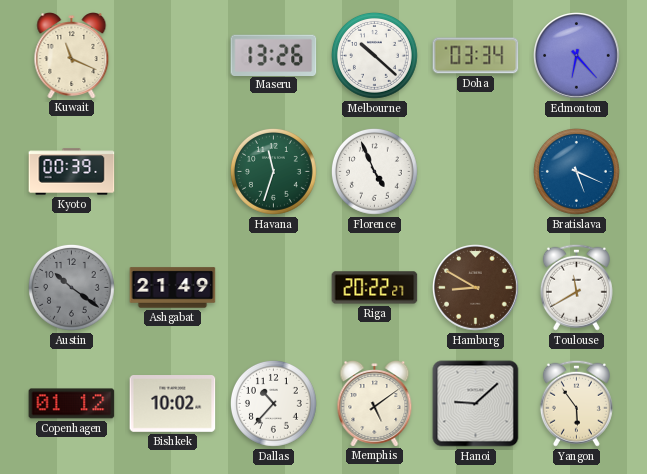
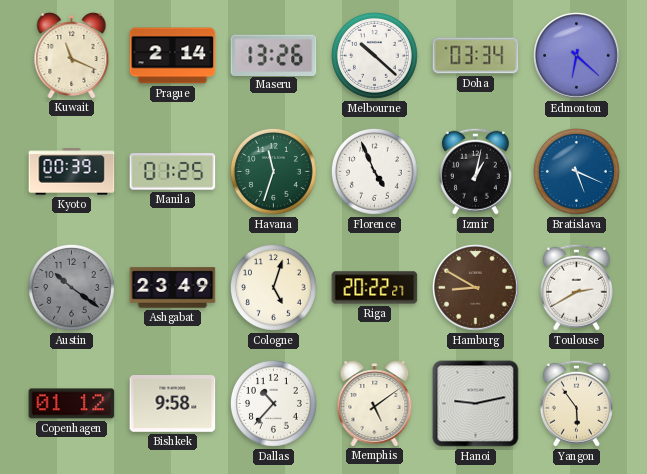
Prague: none -> 2:14
Edmonton: 6:23 -> 6:22
Manila: none -> 01:25
Izmir: none -> 1:02
Ashgabat: 21:49 -> 23:49
Cologne: none -> 5:03
Toulouse: 11:40 -> 2:40
Bishkek: 10:02 -> 9:58
Hanoi: 9:08 -> 9:13
